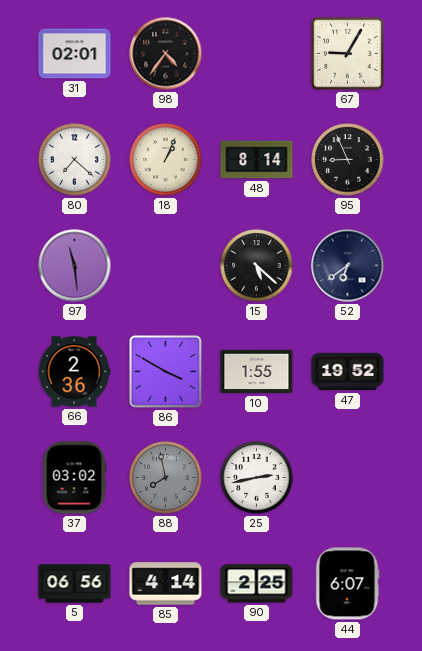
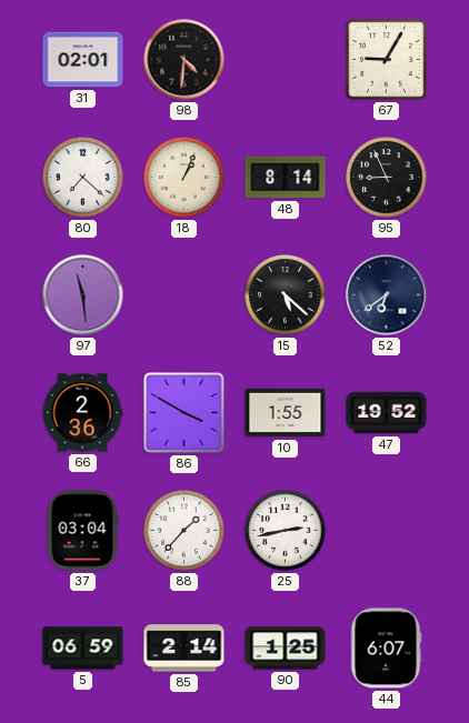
98: 4:36 -> 4:31
37: 03:02 -> 03:04
88: 7:58 -> 1:37
88 dial: grey -> white
5: 06:56 -> 06:59
85: 4:14 -> 2:14
90: 2:25 -> 1:25
